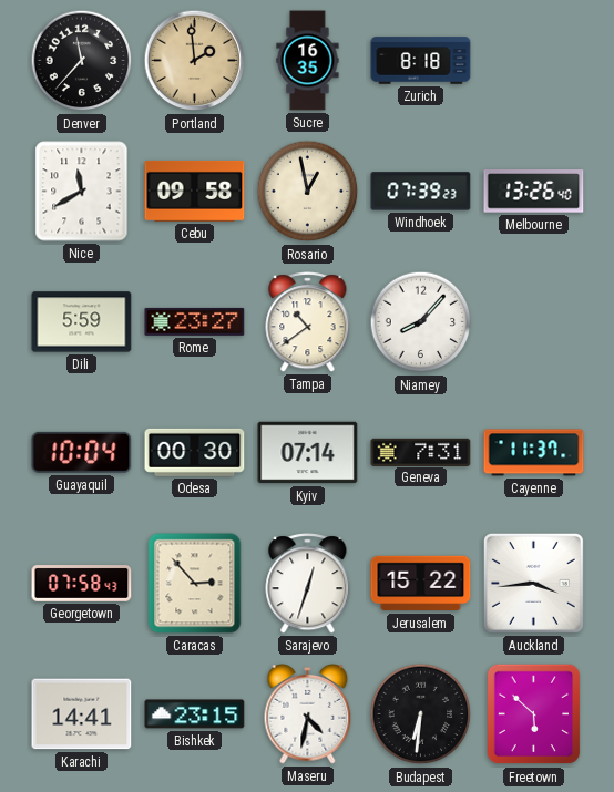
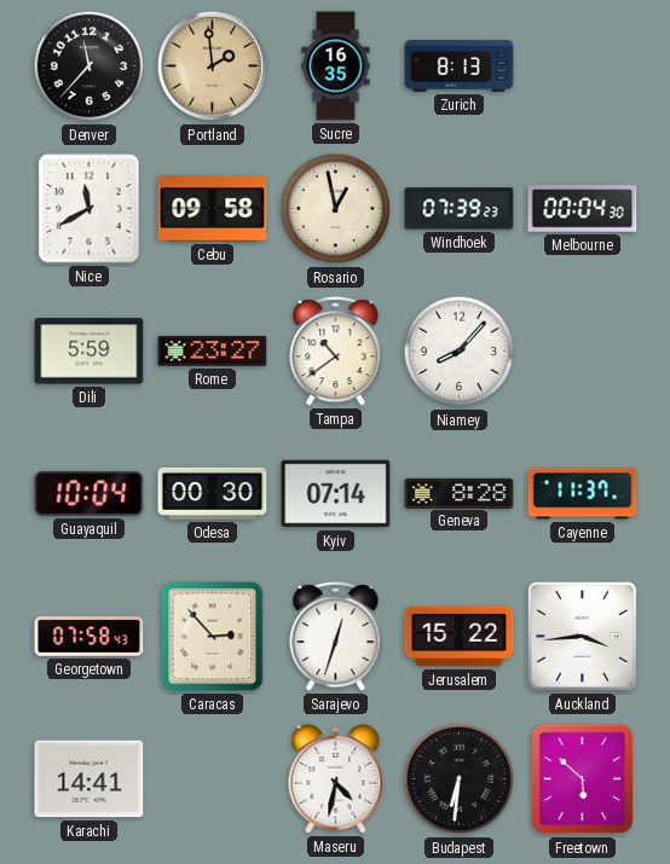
Zurich: 8:18 -> 8:13
Melbourne: 13:26 -> 00:04
Geneva: 7:31 -> 8:28
Bishkek: 23:15 -> none
